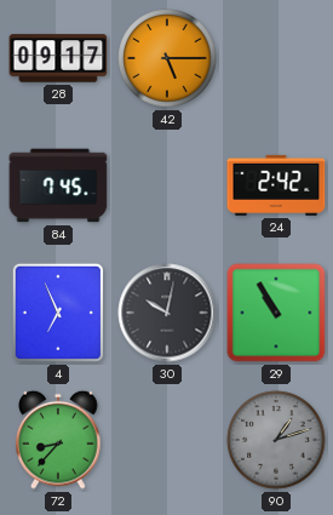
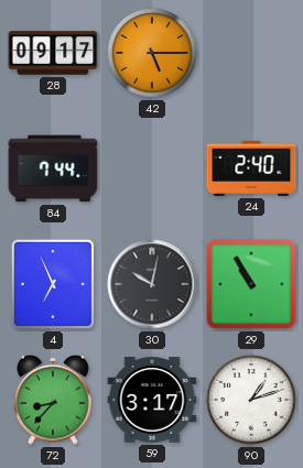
84: 7:45 -> 7:44
24: 2:42 -> 2:40
59: none -> 3:17
90 dial: grey -> white
